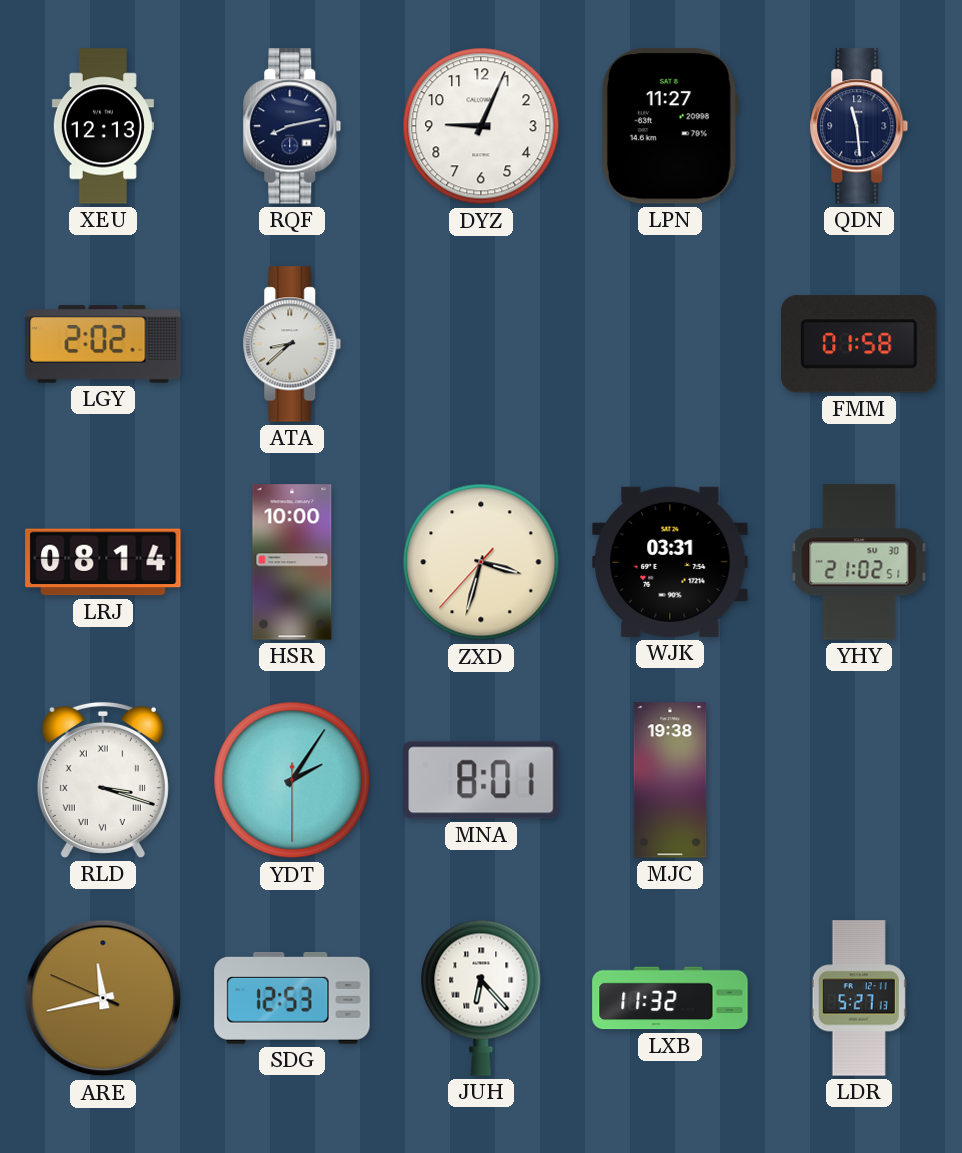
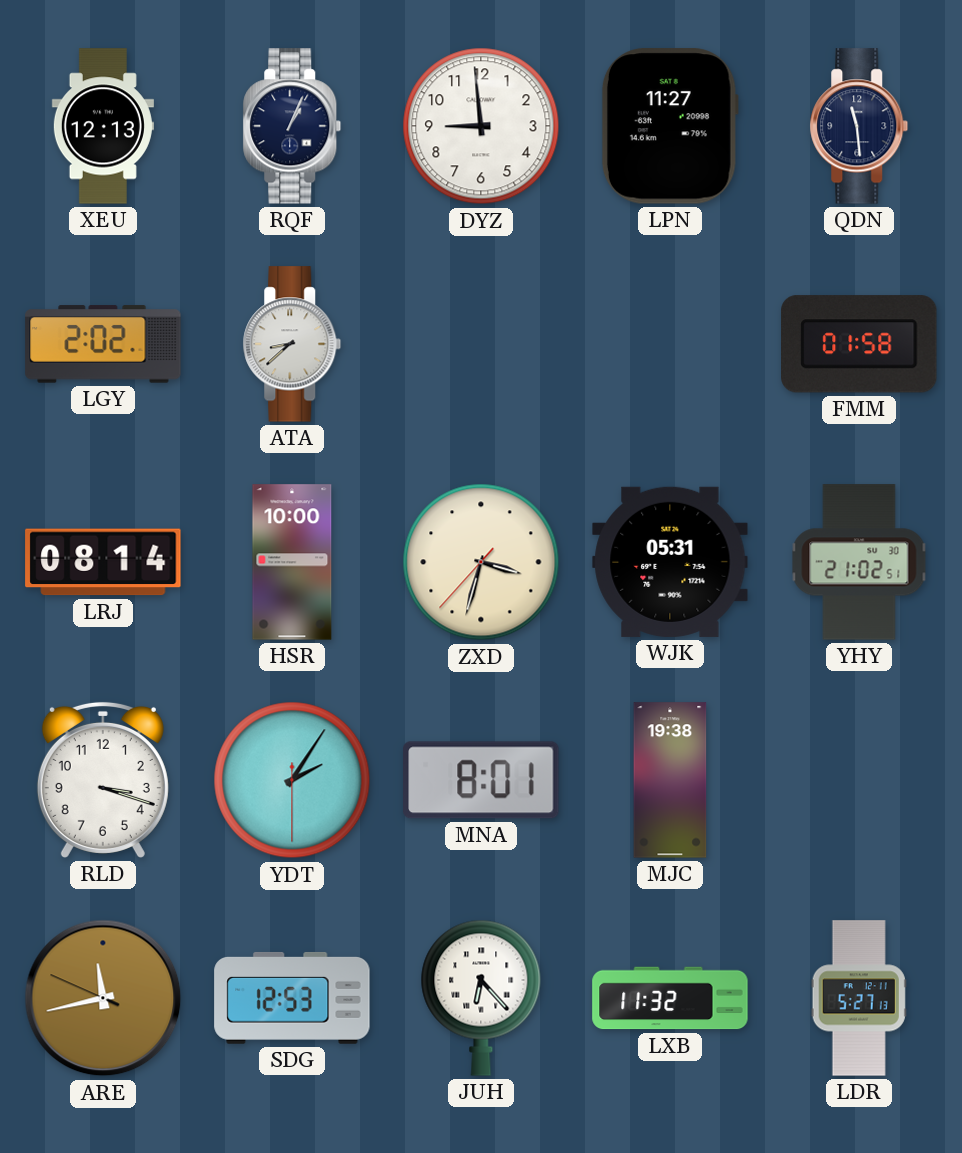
RQF: 8:13 -> 1:04
DYZ: 9:04 -> 8:59
WJK: 03:31 -> 05:31
RLD numerals: Roman -> Arabic
